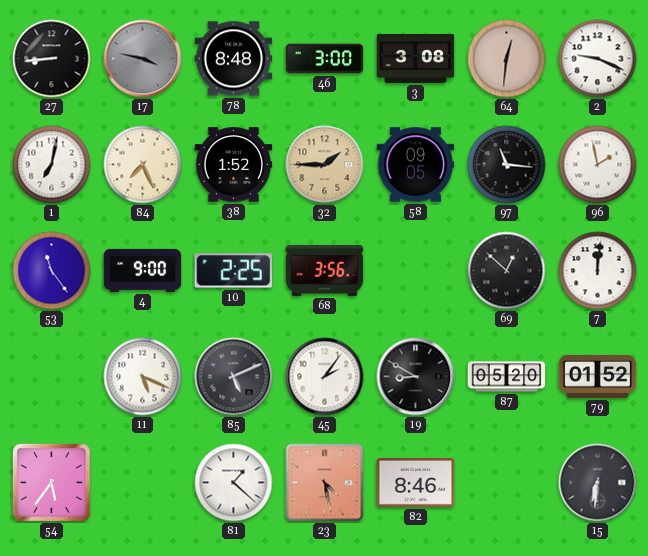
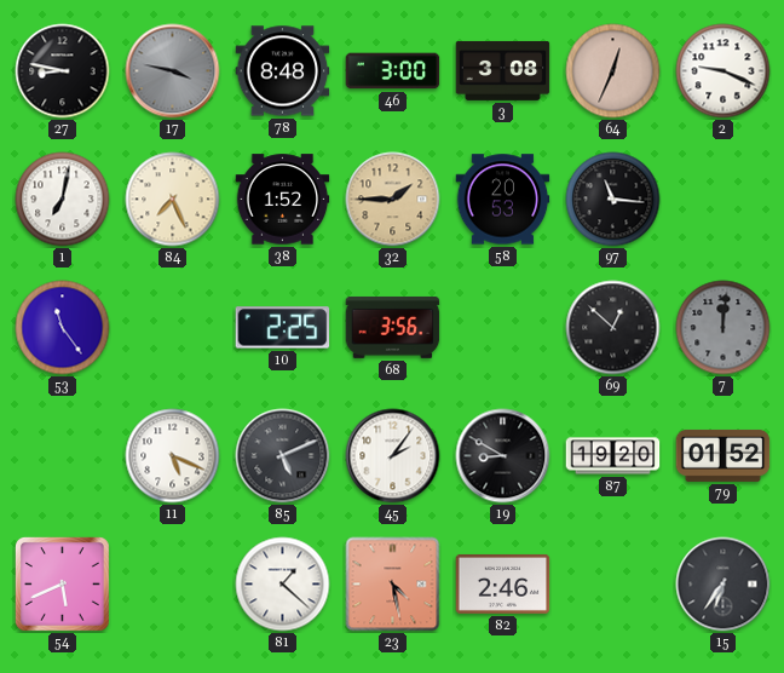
27: 8:44 -> 8:47
64: 12:31 -> 12:34
58: 09:05 -> 20:53
96: 1:58 -> none
4: 9:00 -> none
7 dial: white -> grey
87: 05:20 -> 19:20
54: 5:36 -> 5:41
82: 8:46 -> 2:46
15: 6:31 -> 6:36
